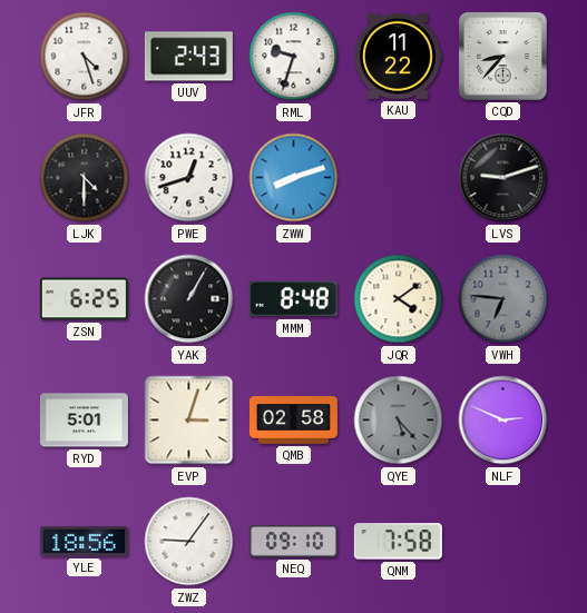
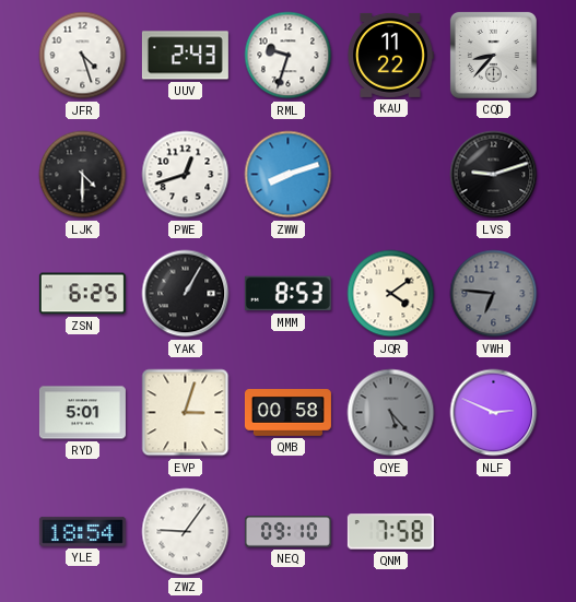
MMM: 8:48 -> 8:53
QMB: 02:58 -> 00:58
YLE: 18:56 -> 18:54
